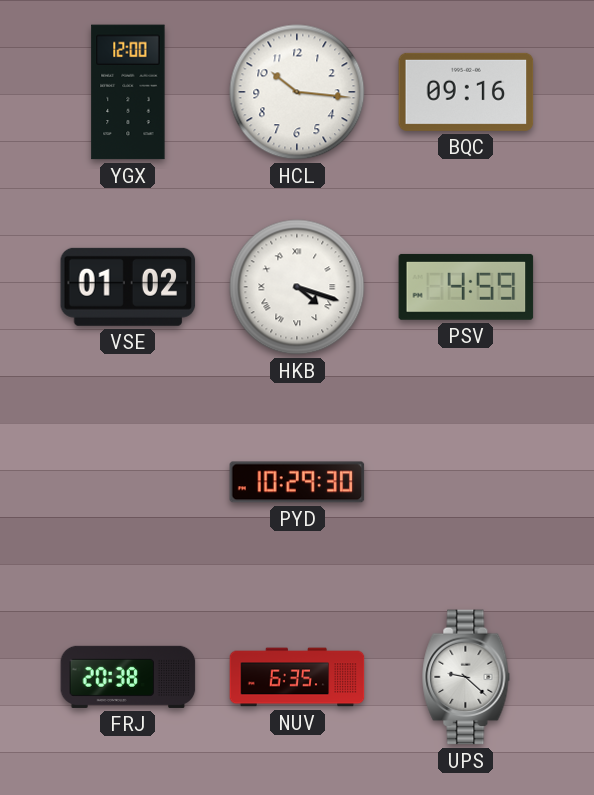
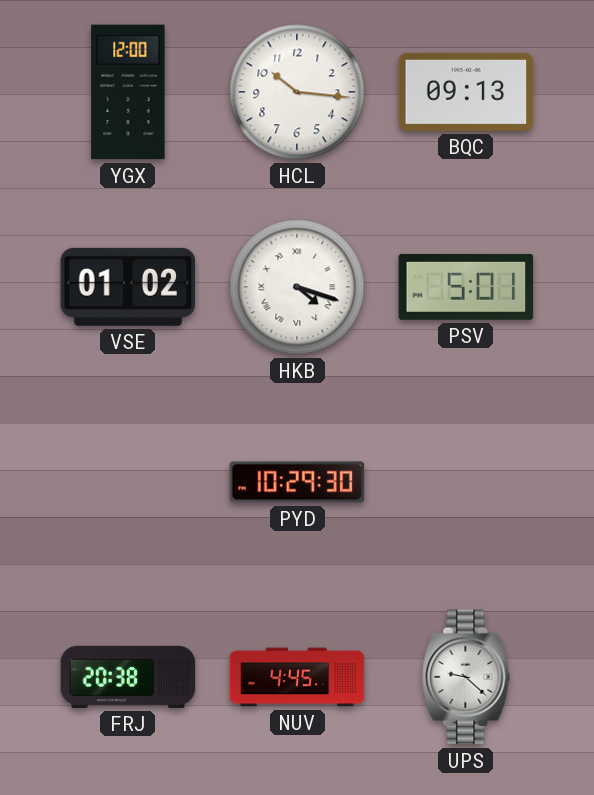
BQC: 09:16 -> 09:13
PSV: 4:59 -> 5:01
NUV: 6:35 -> 4:45
